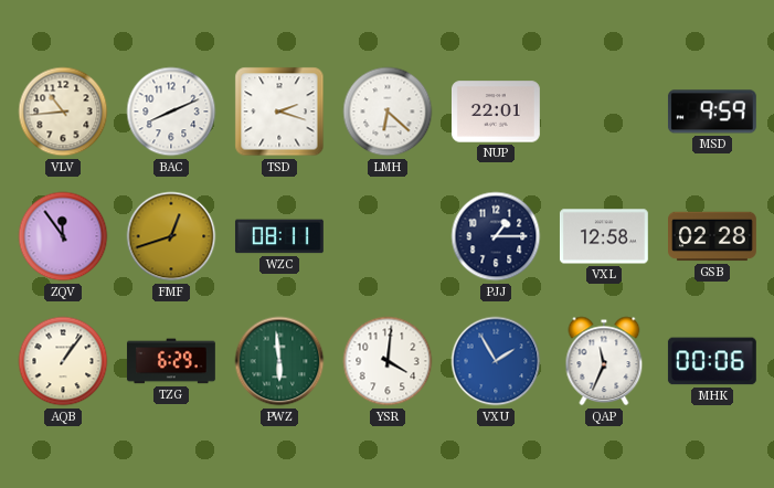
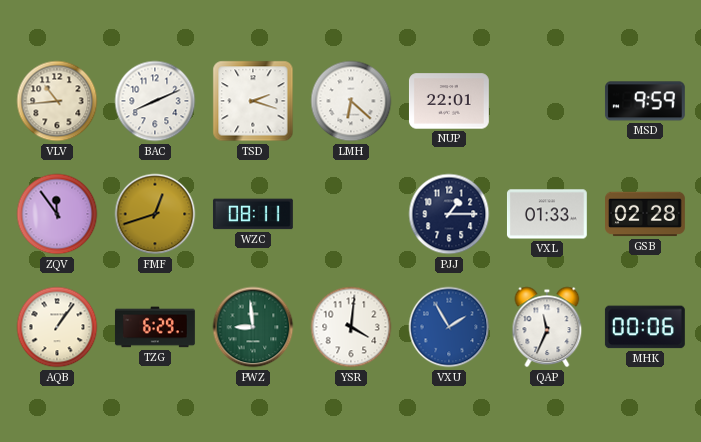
VXL: 12:58 -> 01:33
PWZ: 5:59 -> 8:59
